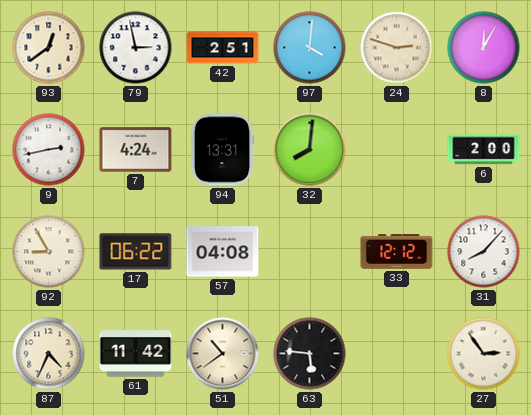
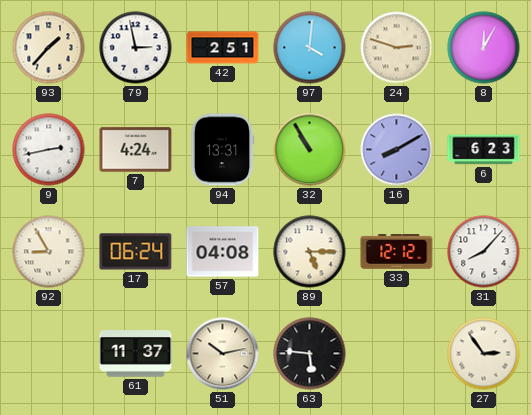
93: 12:39 -> 1:37
32: 8:01 -> 10:55
16: none -> 8:10
6: 2:00 -> 6:23
17: 06:22 -> 06:24
89: none -> 5:15
87: 4:34 -> none
61: 11:42 -> 11:37
51: 10:39 -> 10:13
